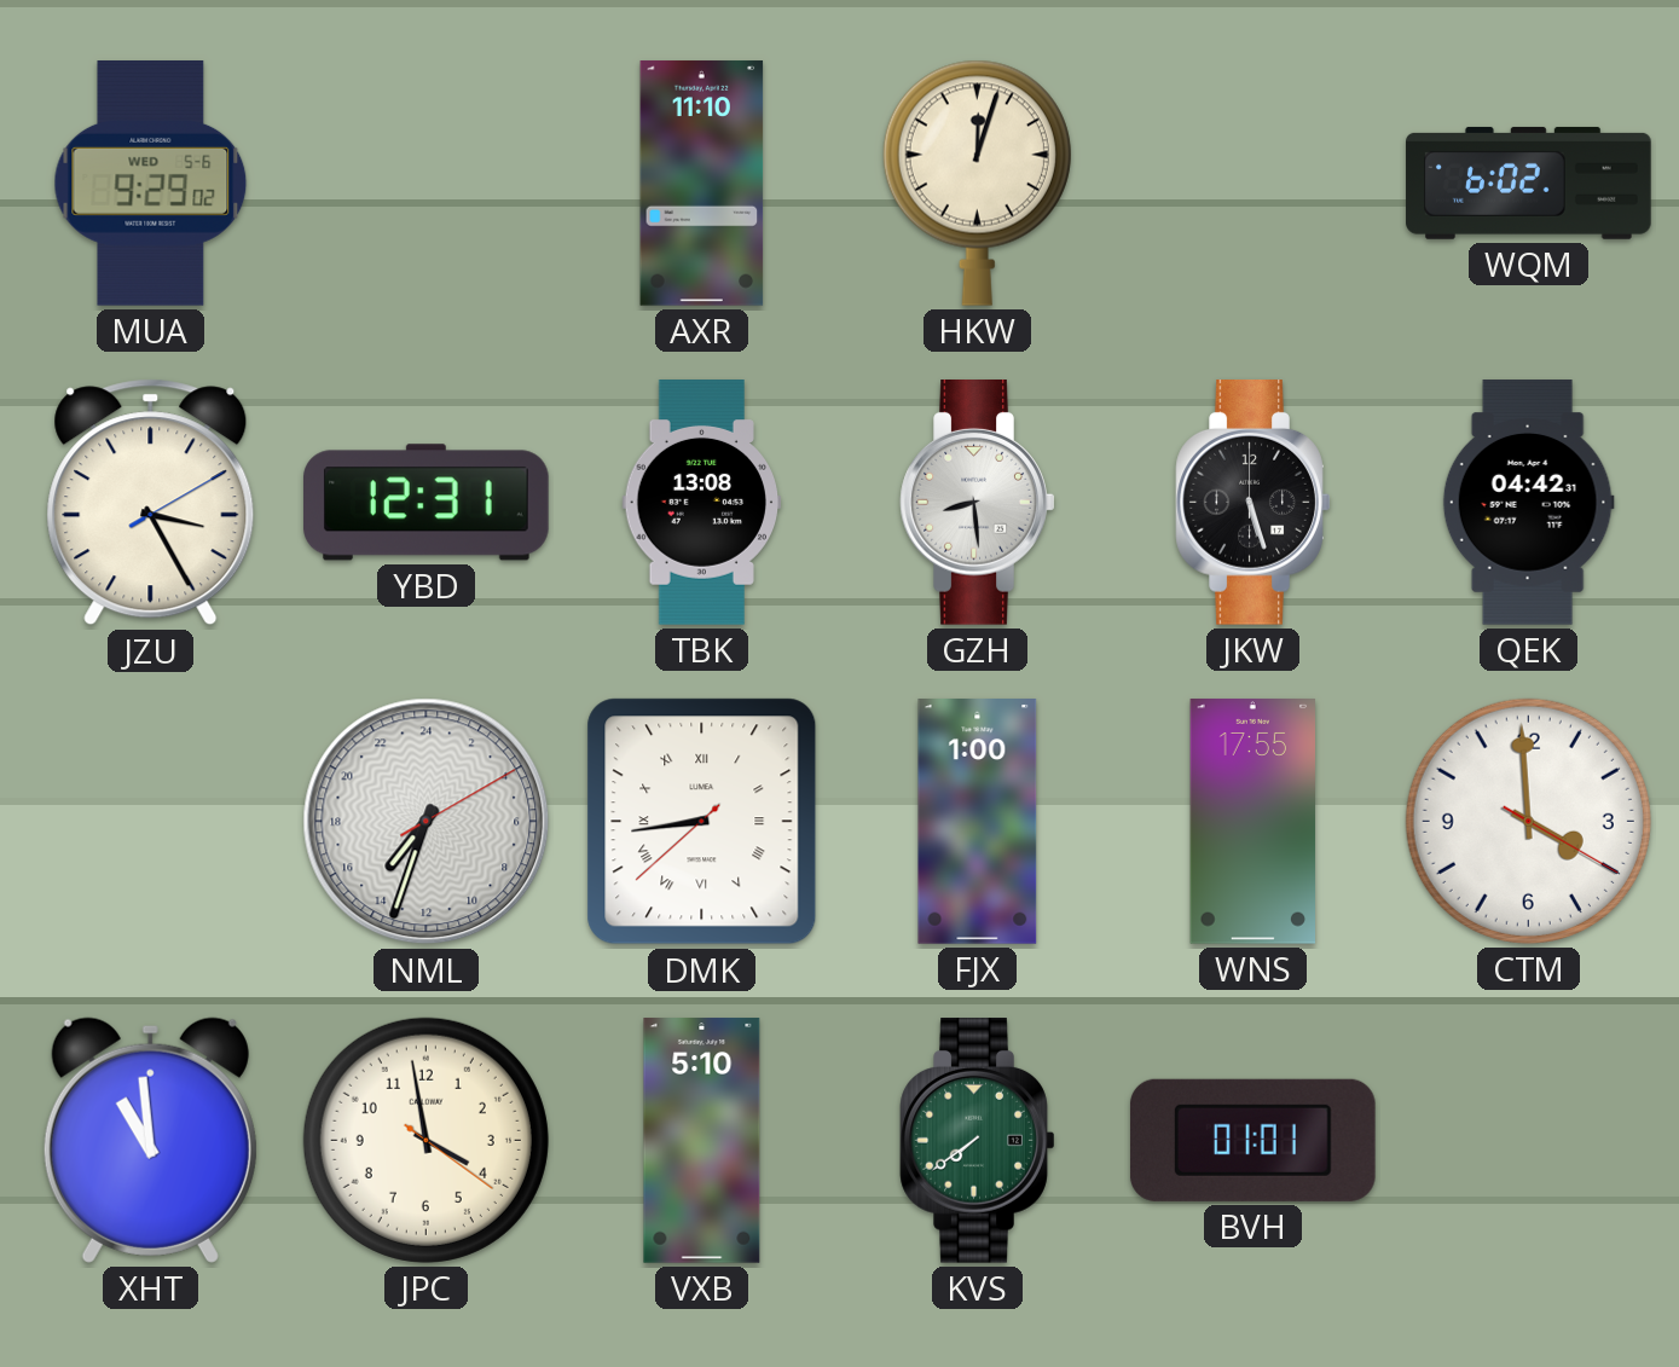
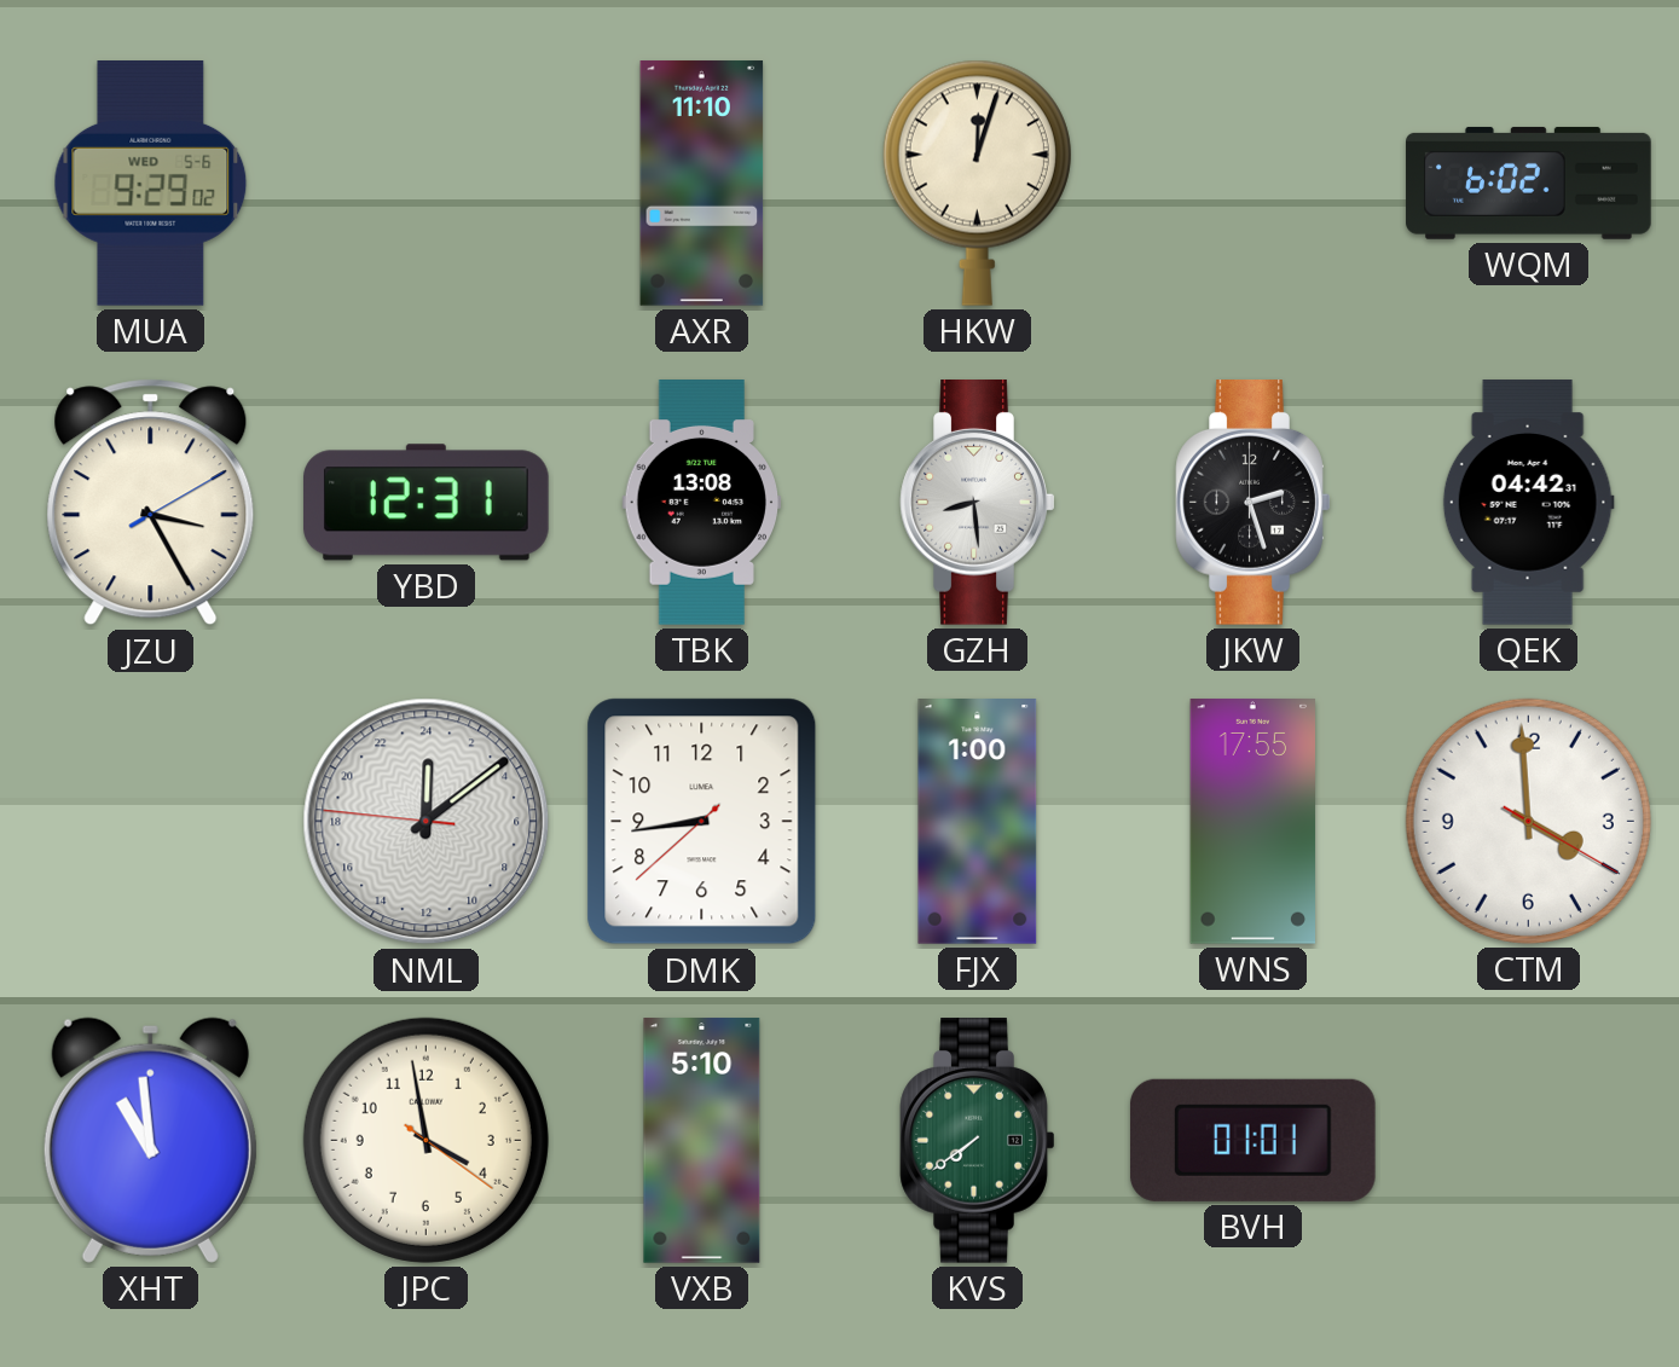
JKW: 5:27 -> 2:27
NML: 14:33 -> 0:08
DMK numerals: Roman -> Arabic
